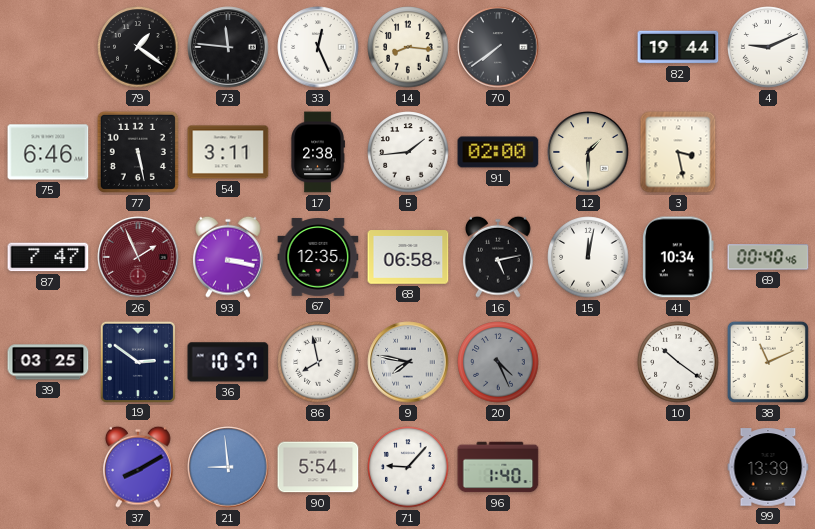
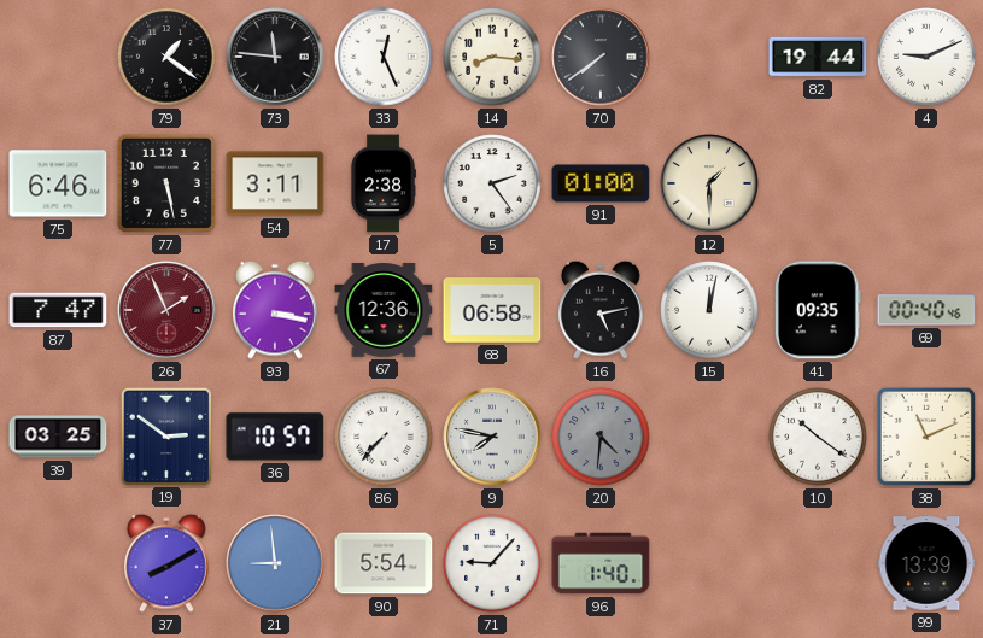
5: 1:44 -> 2:24
91: 02:00 -> 01:00
3: 3:28 -> none
67: 12:35 -> 12:36
41: 10:34 -> 09:35
86: 7:58 -> 7:37
20: 4:26 -> 4:31
